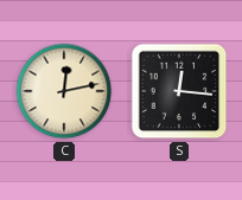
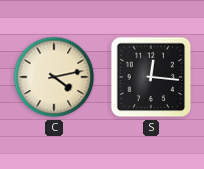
C: 12:13 -> 4:13
